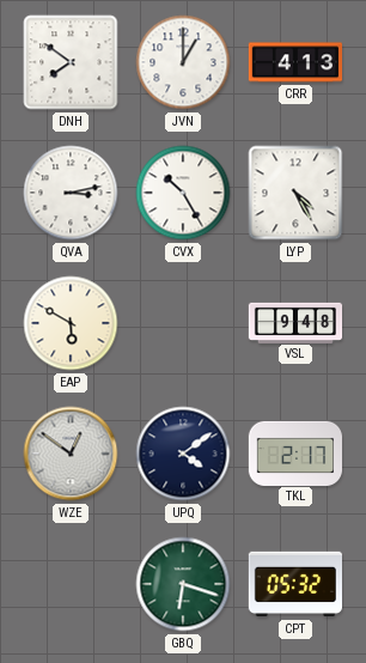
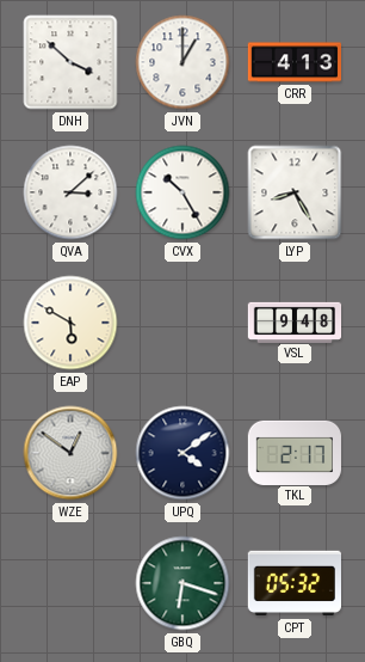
DNH: 7:51 -> 3:52
QVA: 3:13 -> 3:08
LYP: 4:25 -> 8:25
